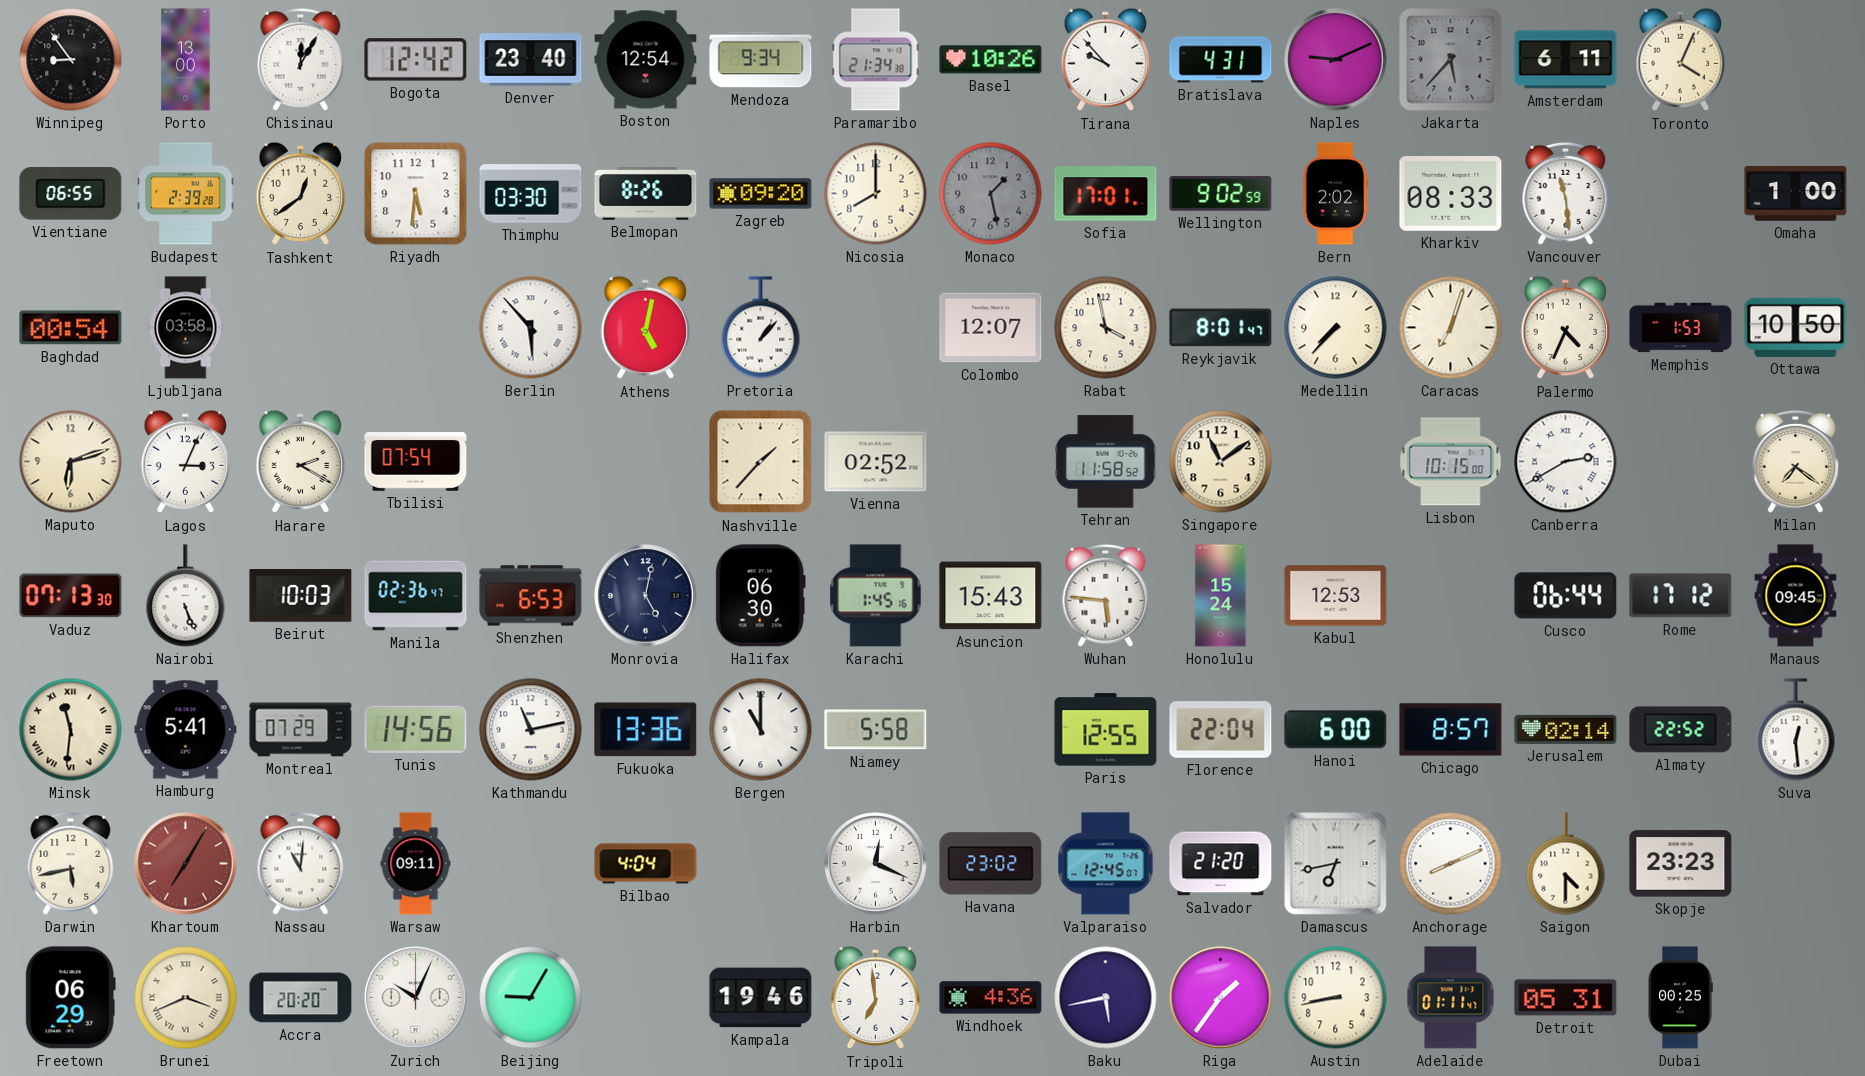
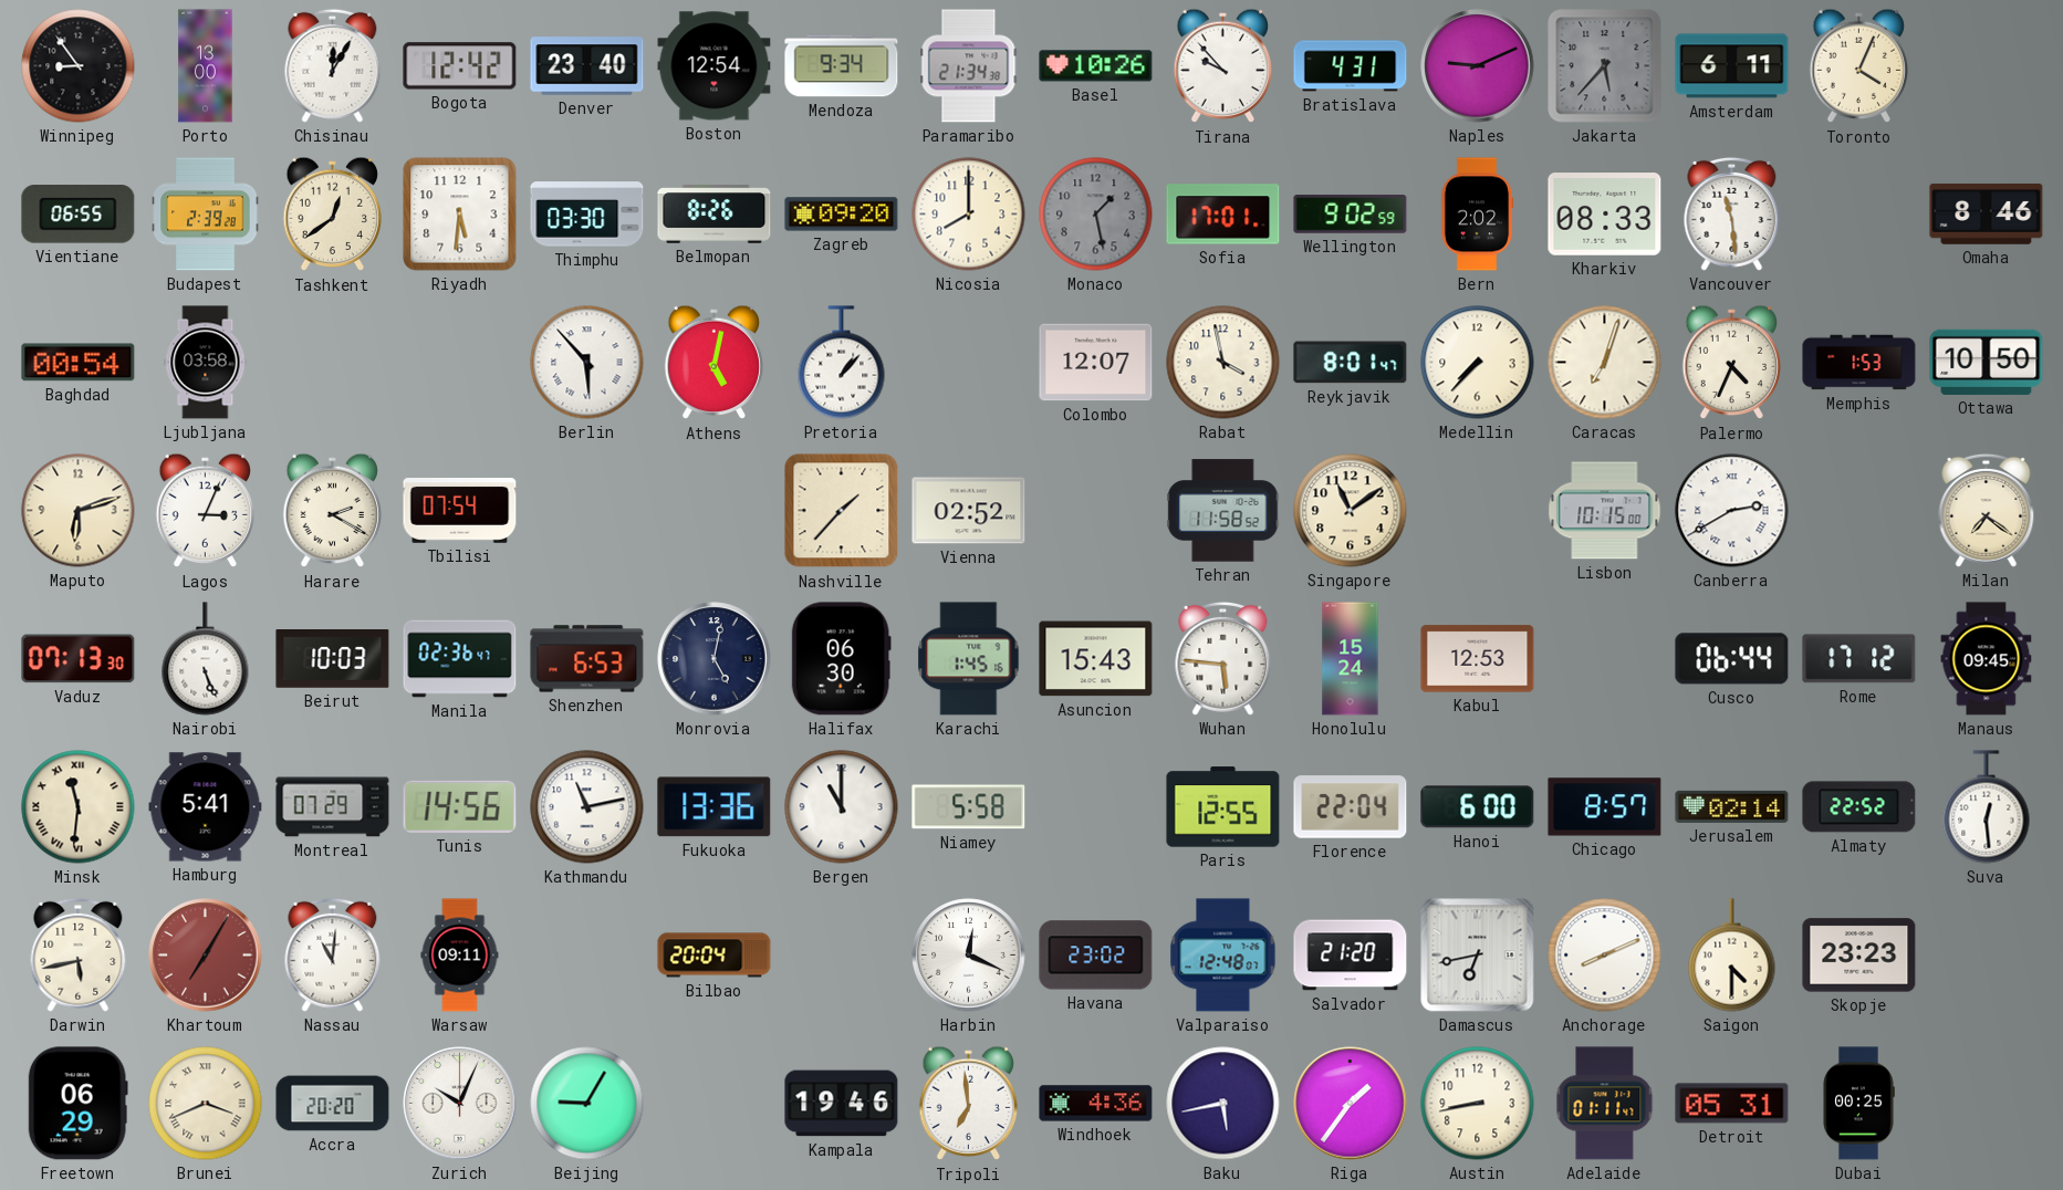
Omaha: 1:00 -> 8:46
Bilbao: 4:04 -> 20:04
Valparaiso: 12:45 -> 12:48
